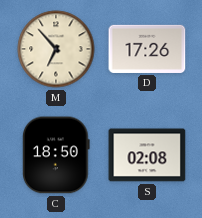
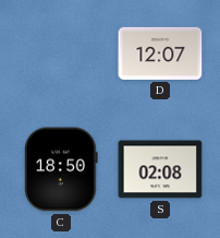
M: 6:53 -> none
D: 17:26 -> 12:07
